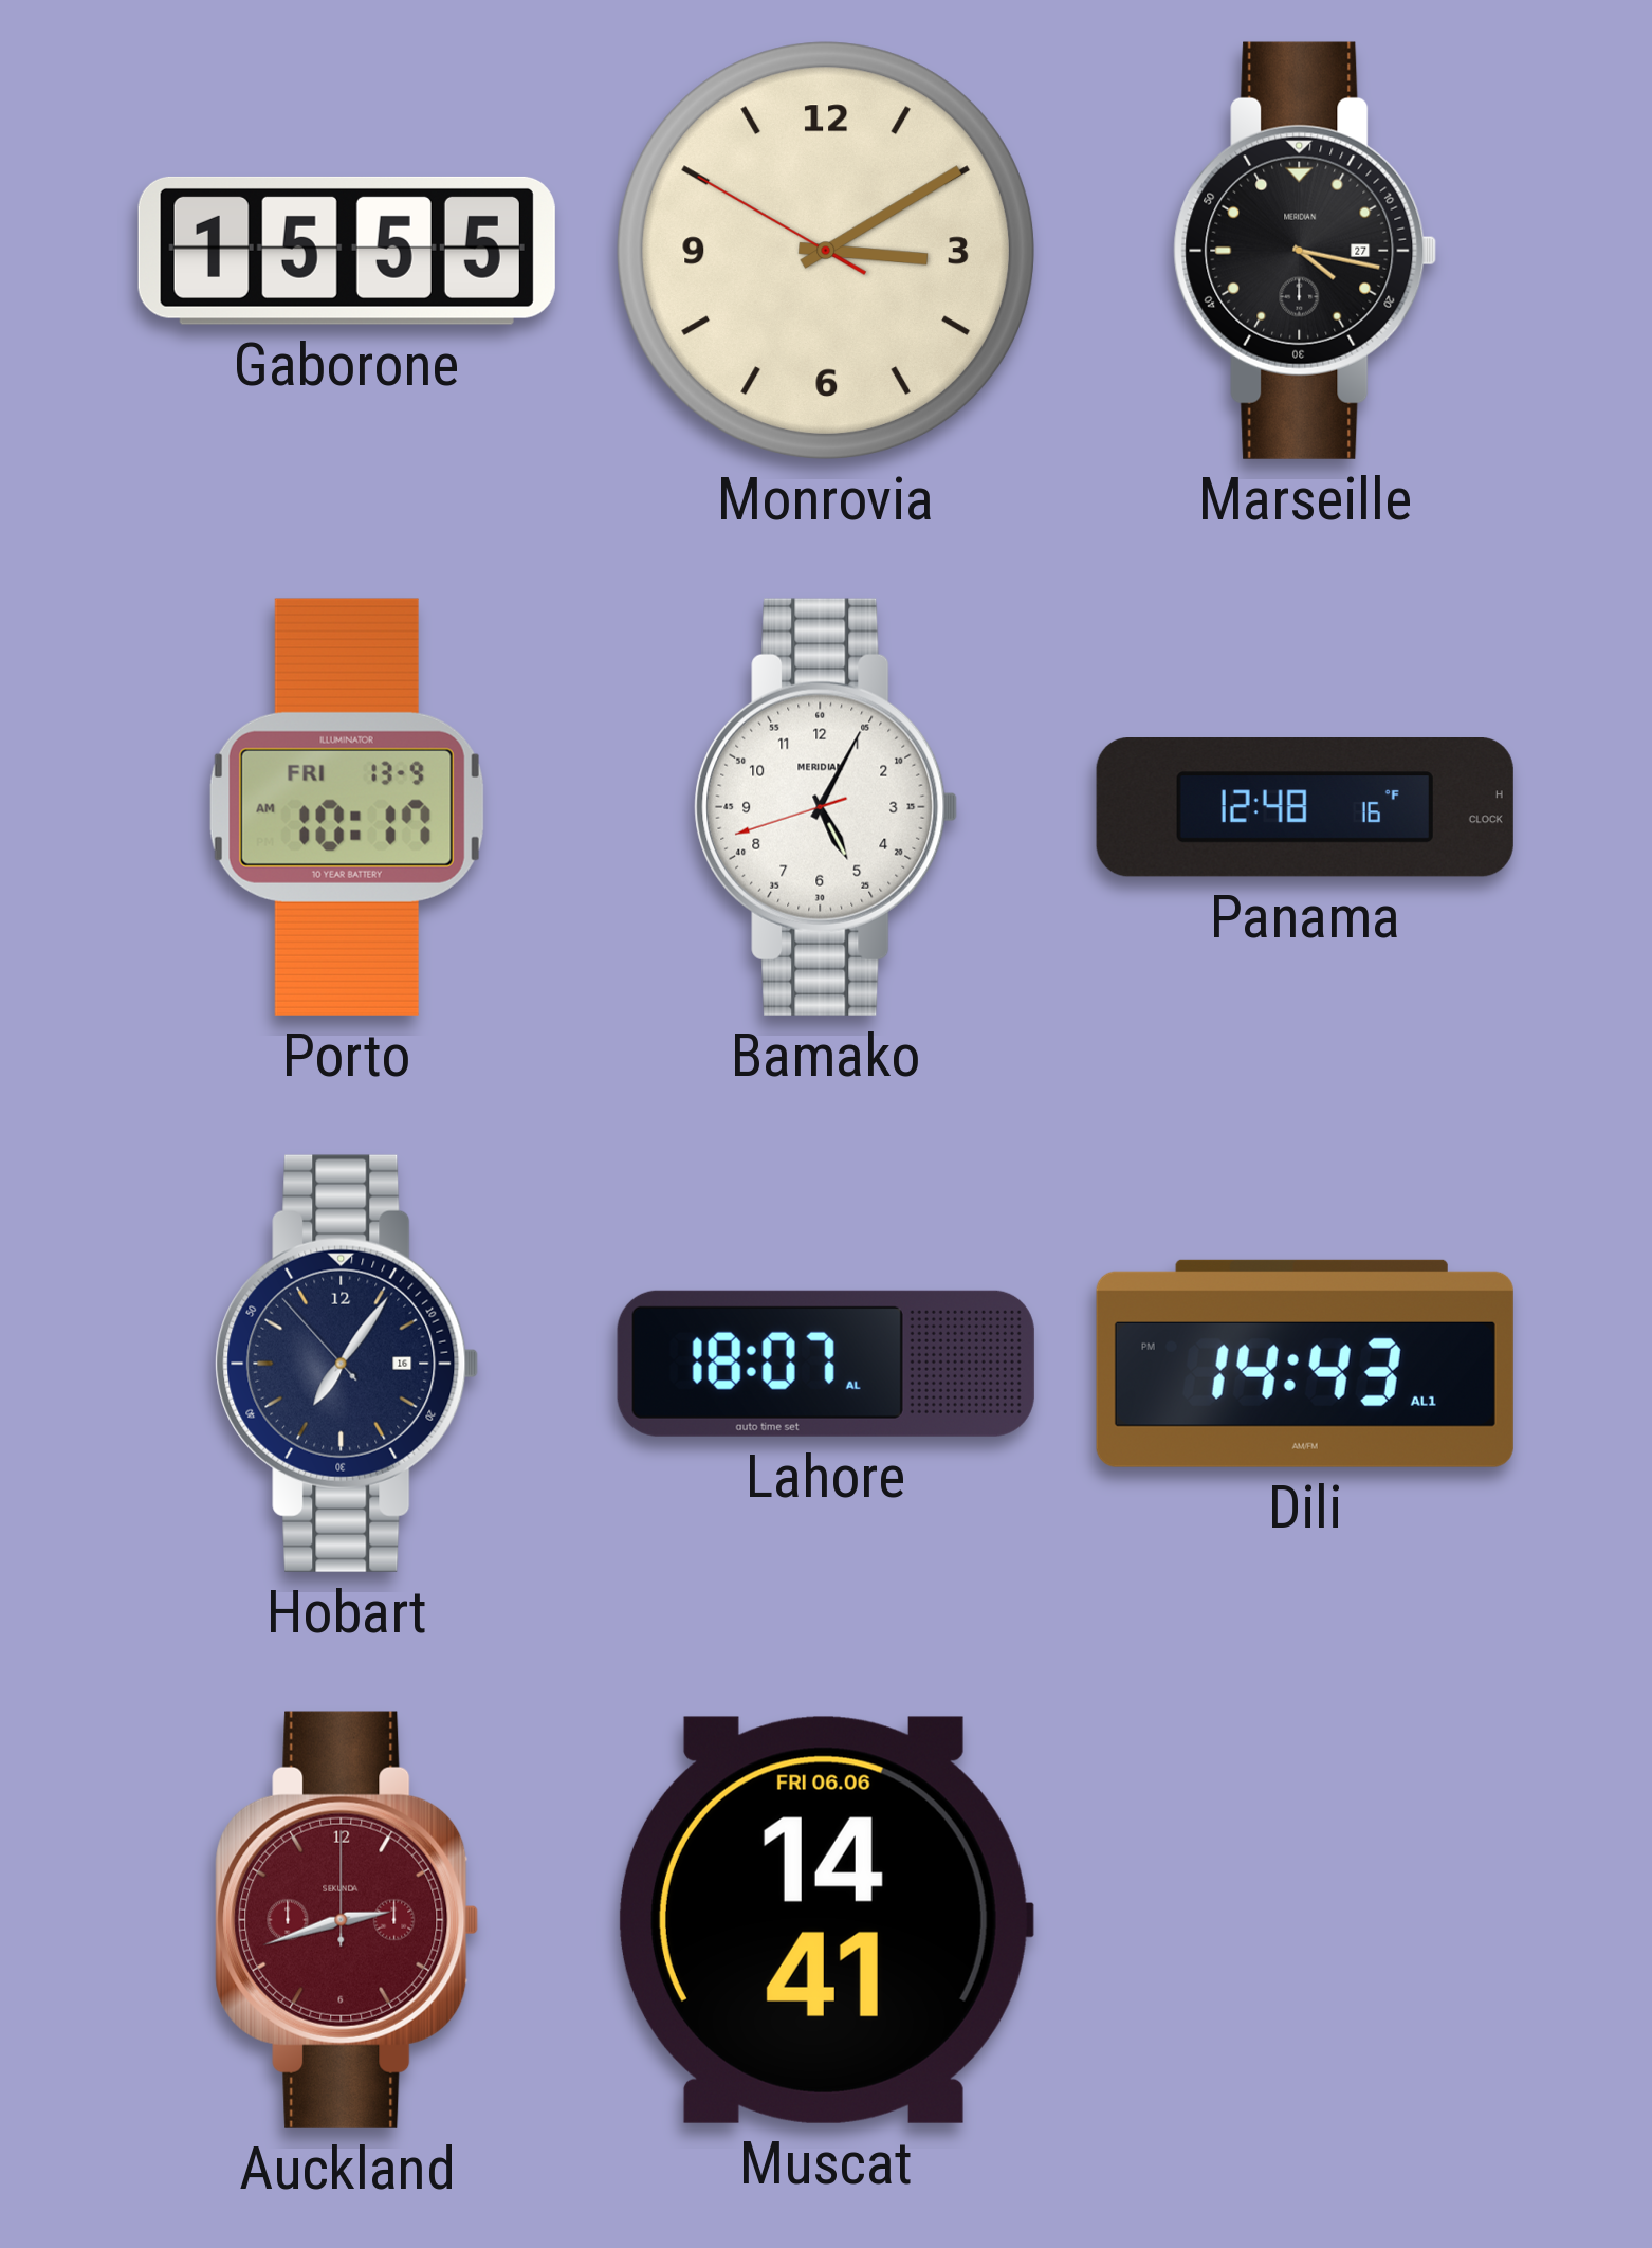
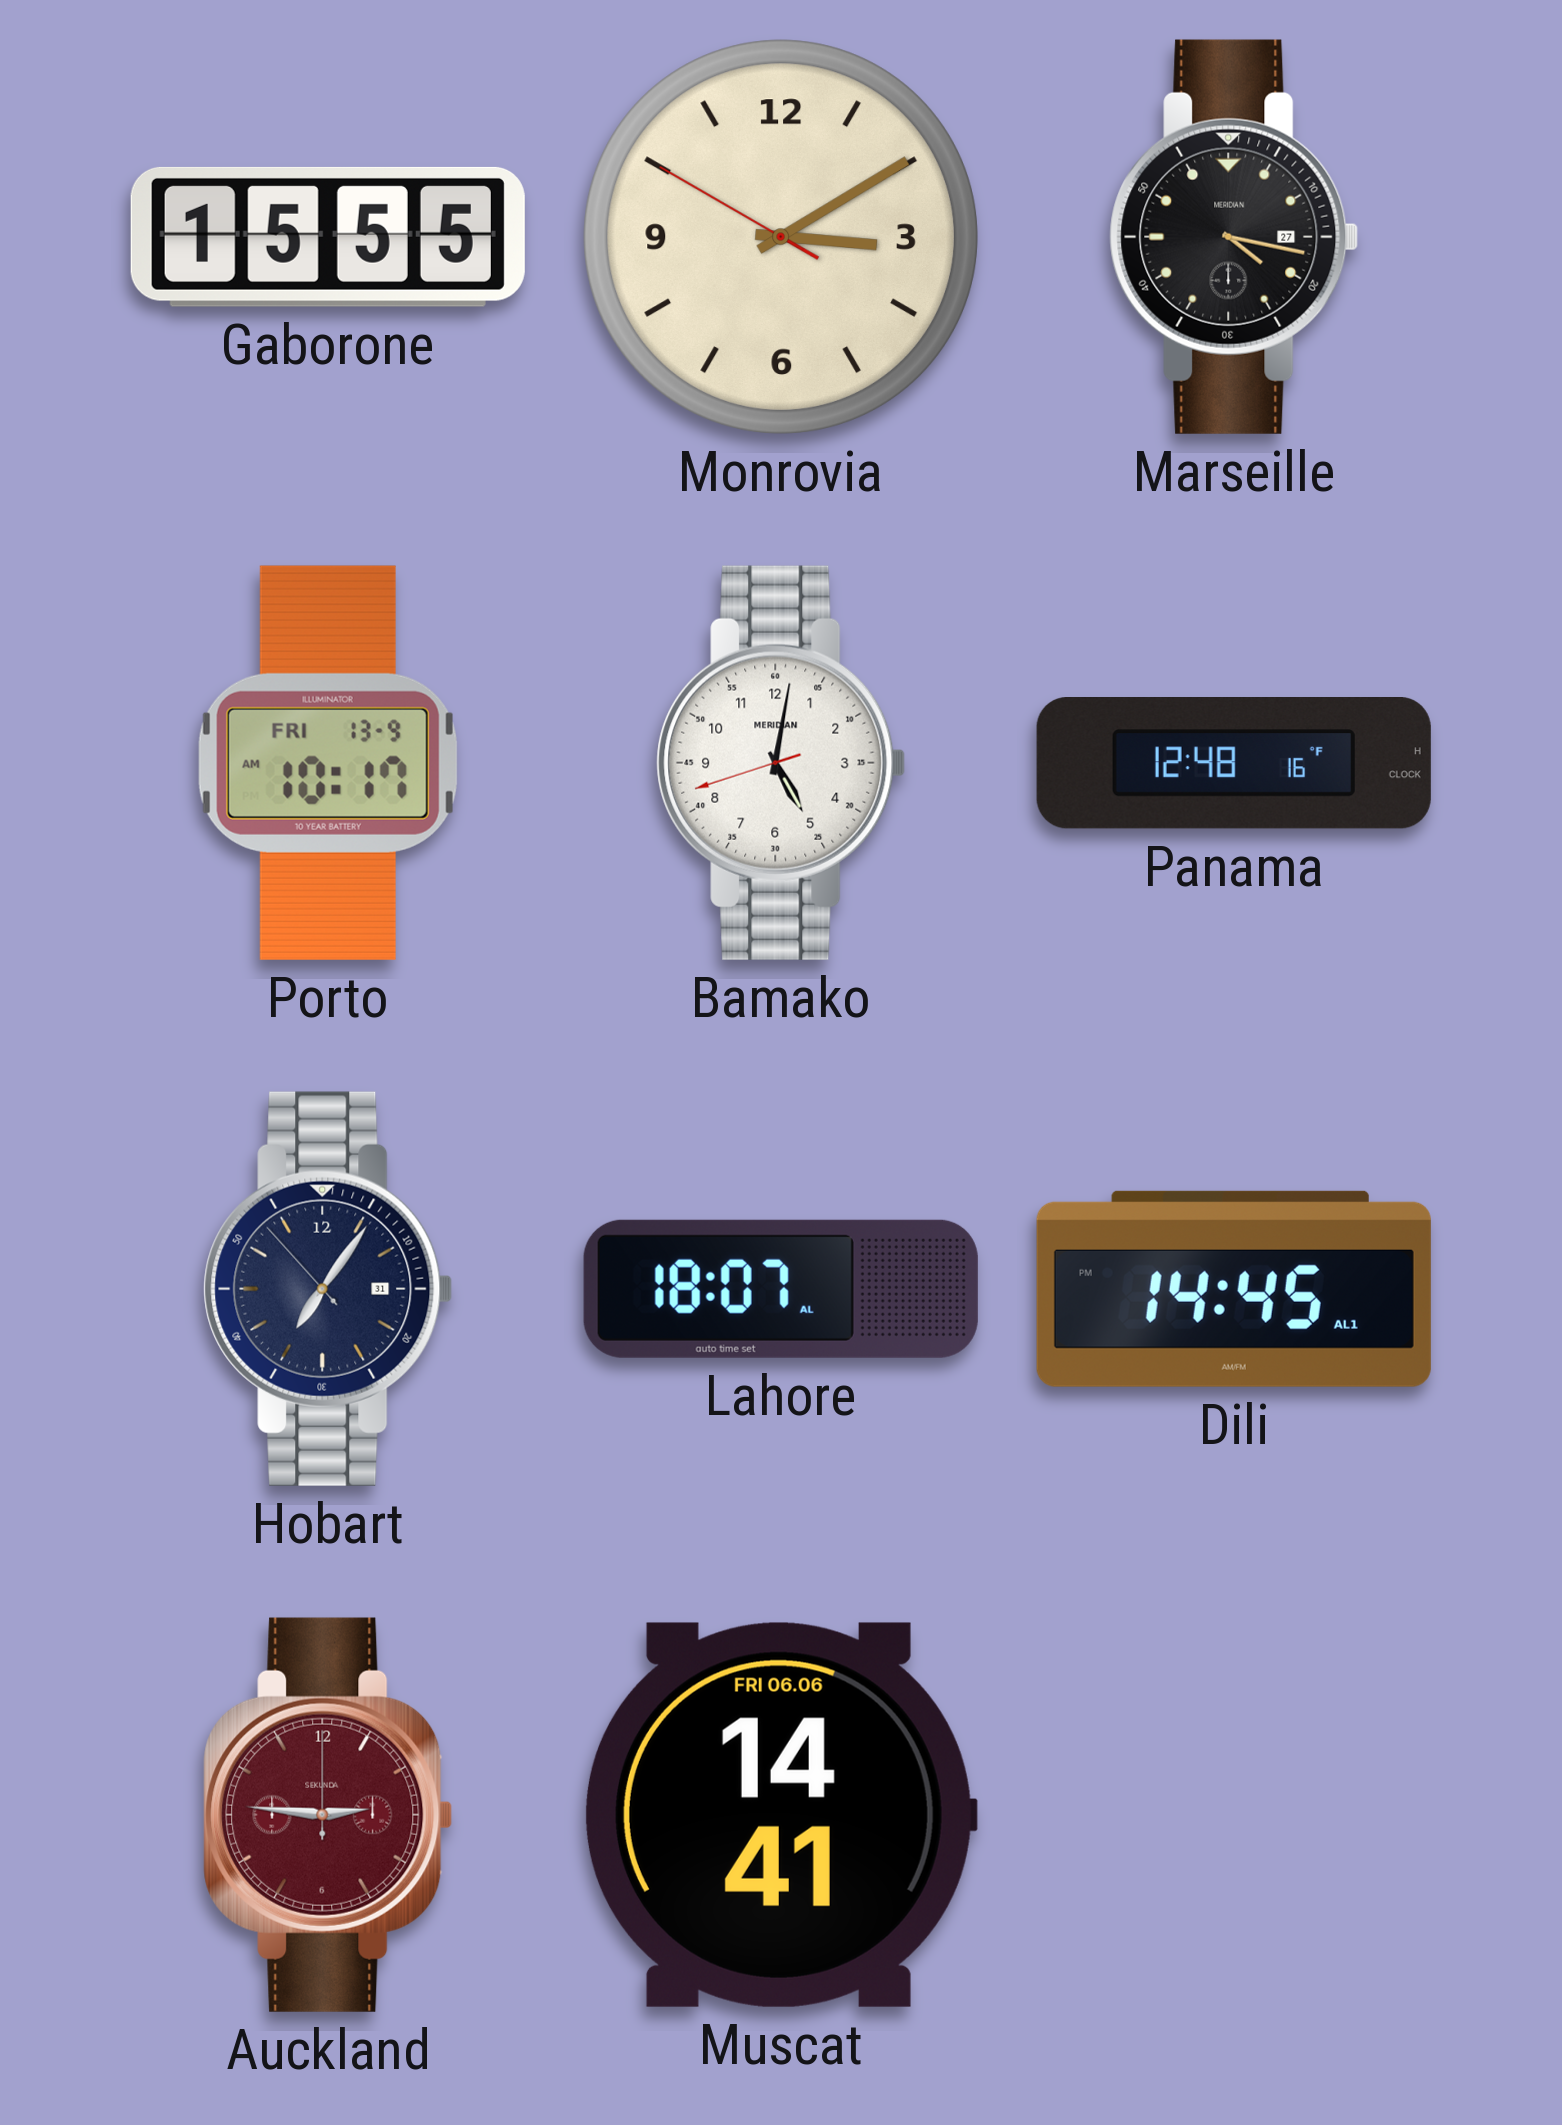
Bamako: 5:04 -> 5:01
Hobart date: 16 -> 31
Dili: 14:43 -> 14:45
Auckland: 2:42 -> 2:46
